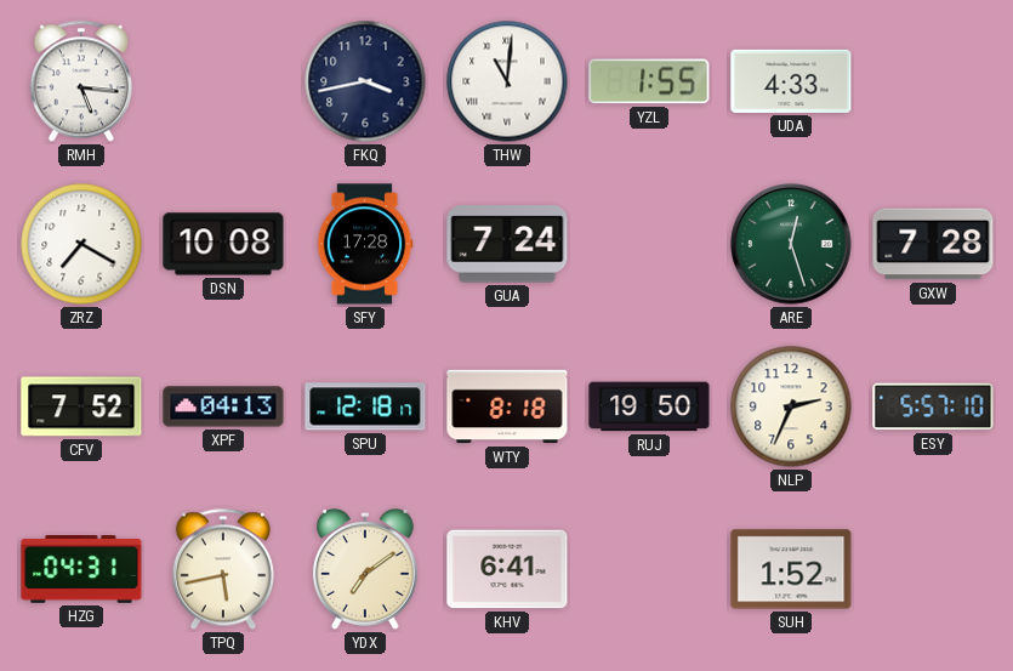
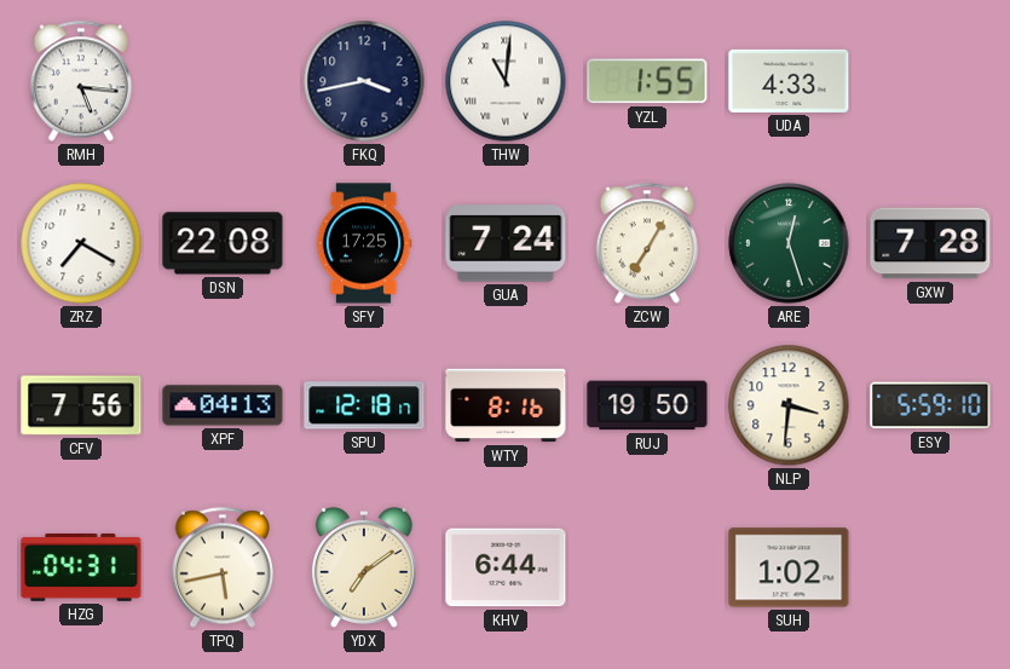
DSN: 10:08 -> 22:08
SFY: 17:28 -> 17:25
ZCW: none -> 7:05
CFV: 7:52 -> 7:56
WTY: 8:18 -> 8:16
NLP: 2:34 -> 3:31
ESY: 5:57 -> 5:59
KHV: 6:41 -> 6:44
SUH: 1:52 -> 1:02
